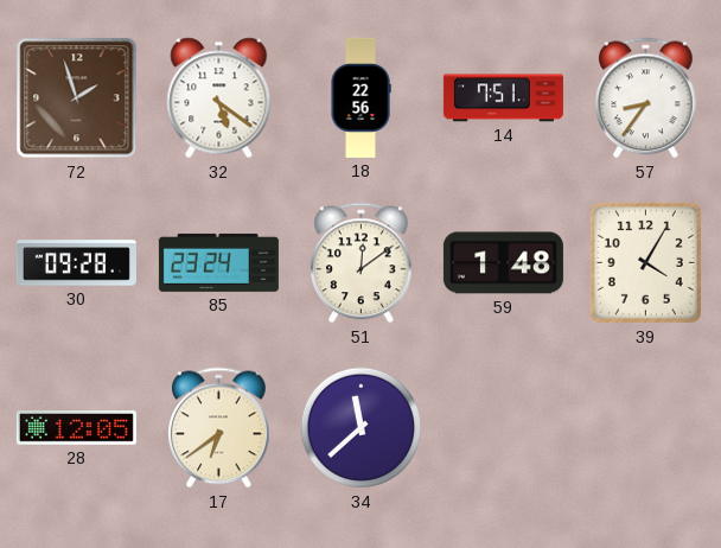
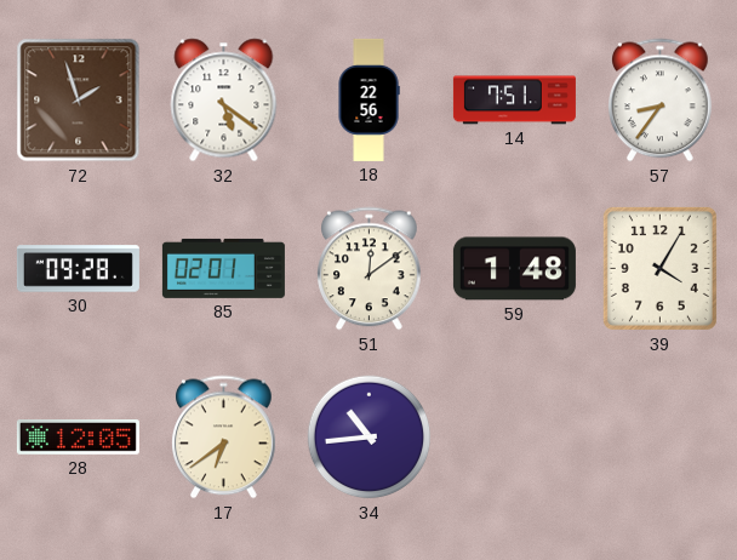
85: 23:24 -> 02:01
34: 11:38 -> 10:44
